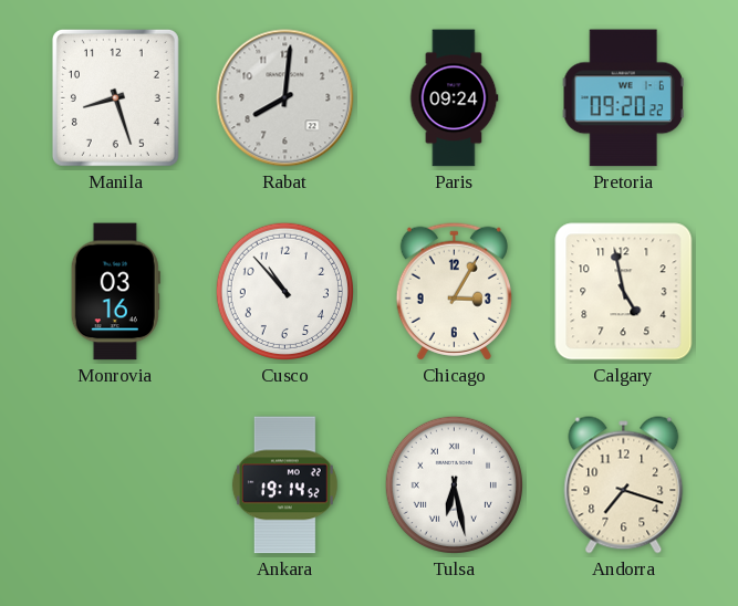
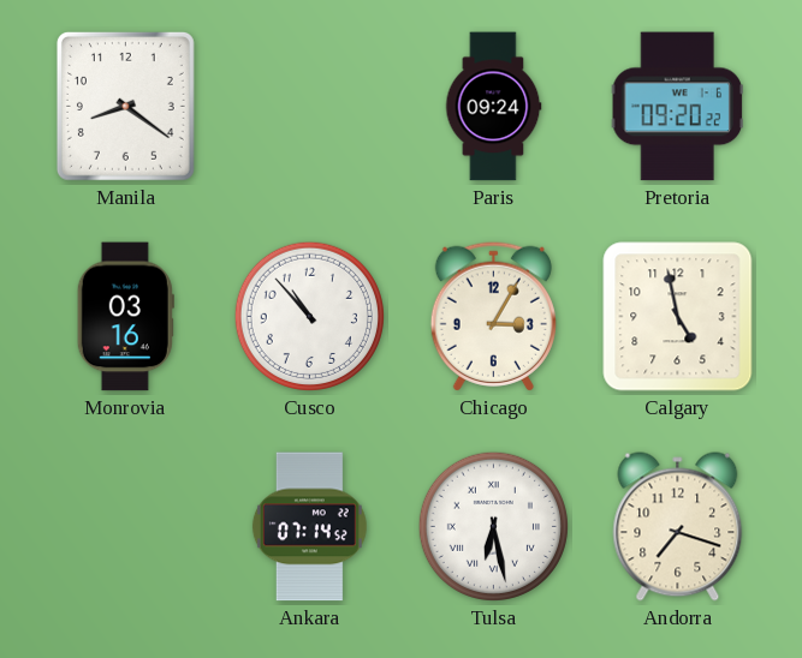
Manila: 8:27 -> 8:21
Rabat: 8:01 -> none
Ankara: 19:14 -> 07:14
